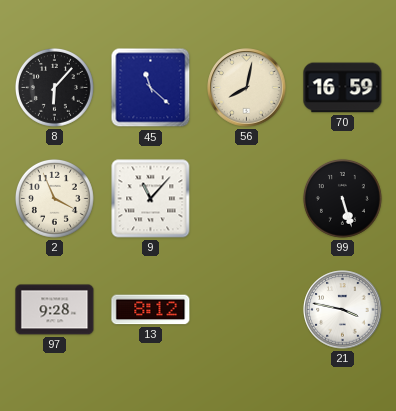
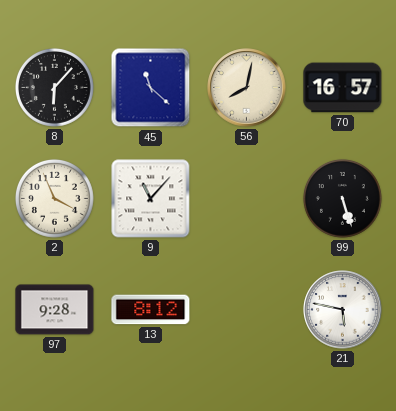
70: 16:59 -> 16:57
21: 3:47 -> 5:47
